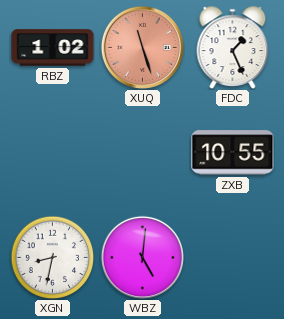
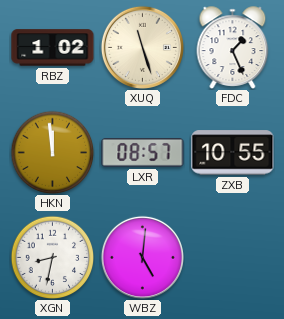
XUQ dial: salmon -> cream
HKN: none -> 11:59
LXR: none -> 08:57
